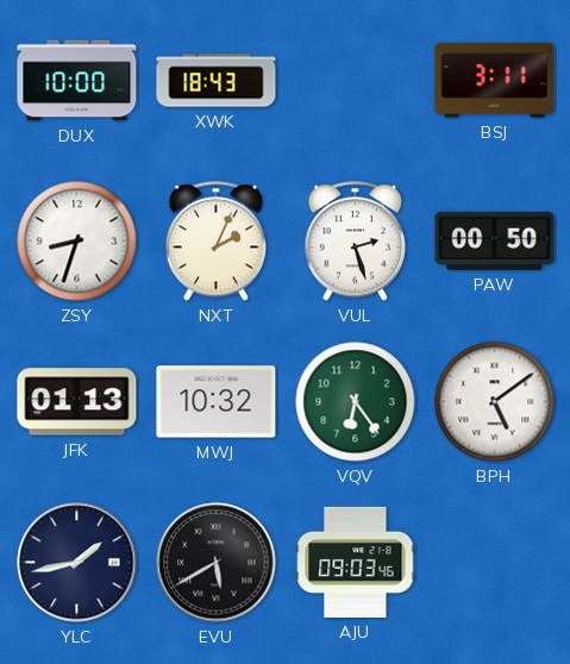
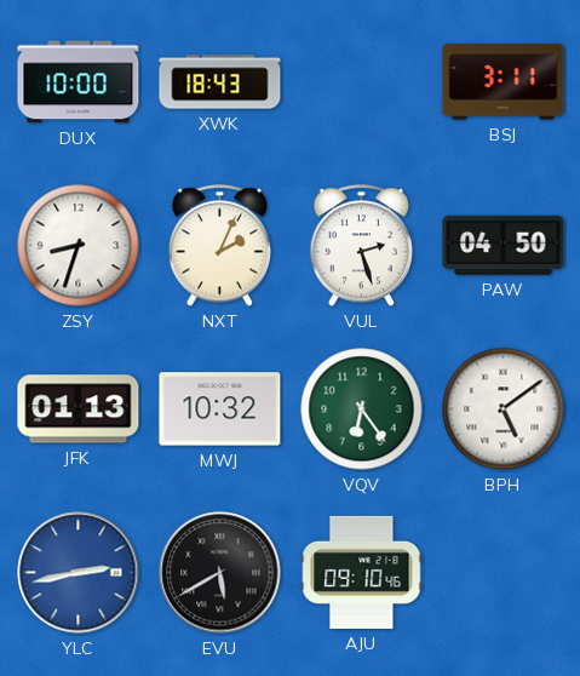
PAW: 00:50 -> 04:50
YLC: 1:43 -> 2:43
YLC dial: navy -> blue
AJU: 09:03 -> 09:10
